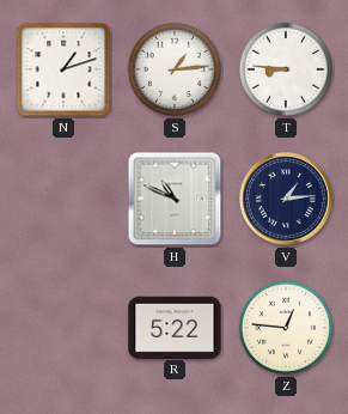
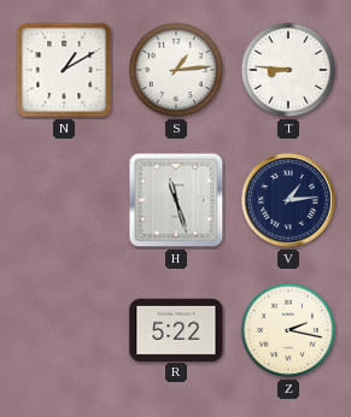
N: 1:12 -> 1:10
H: 10:49 -> 11:27
Z: 12:46 -> 2:17
